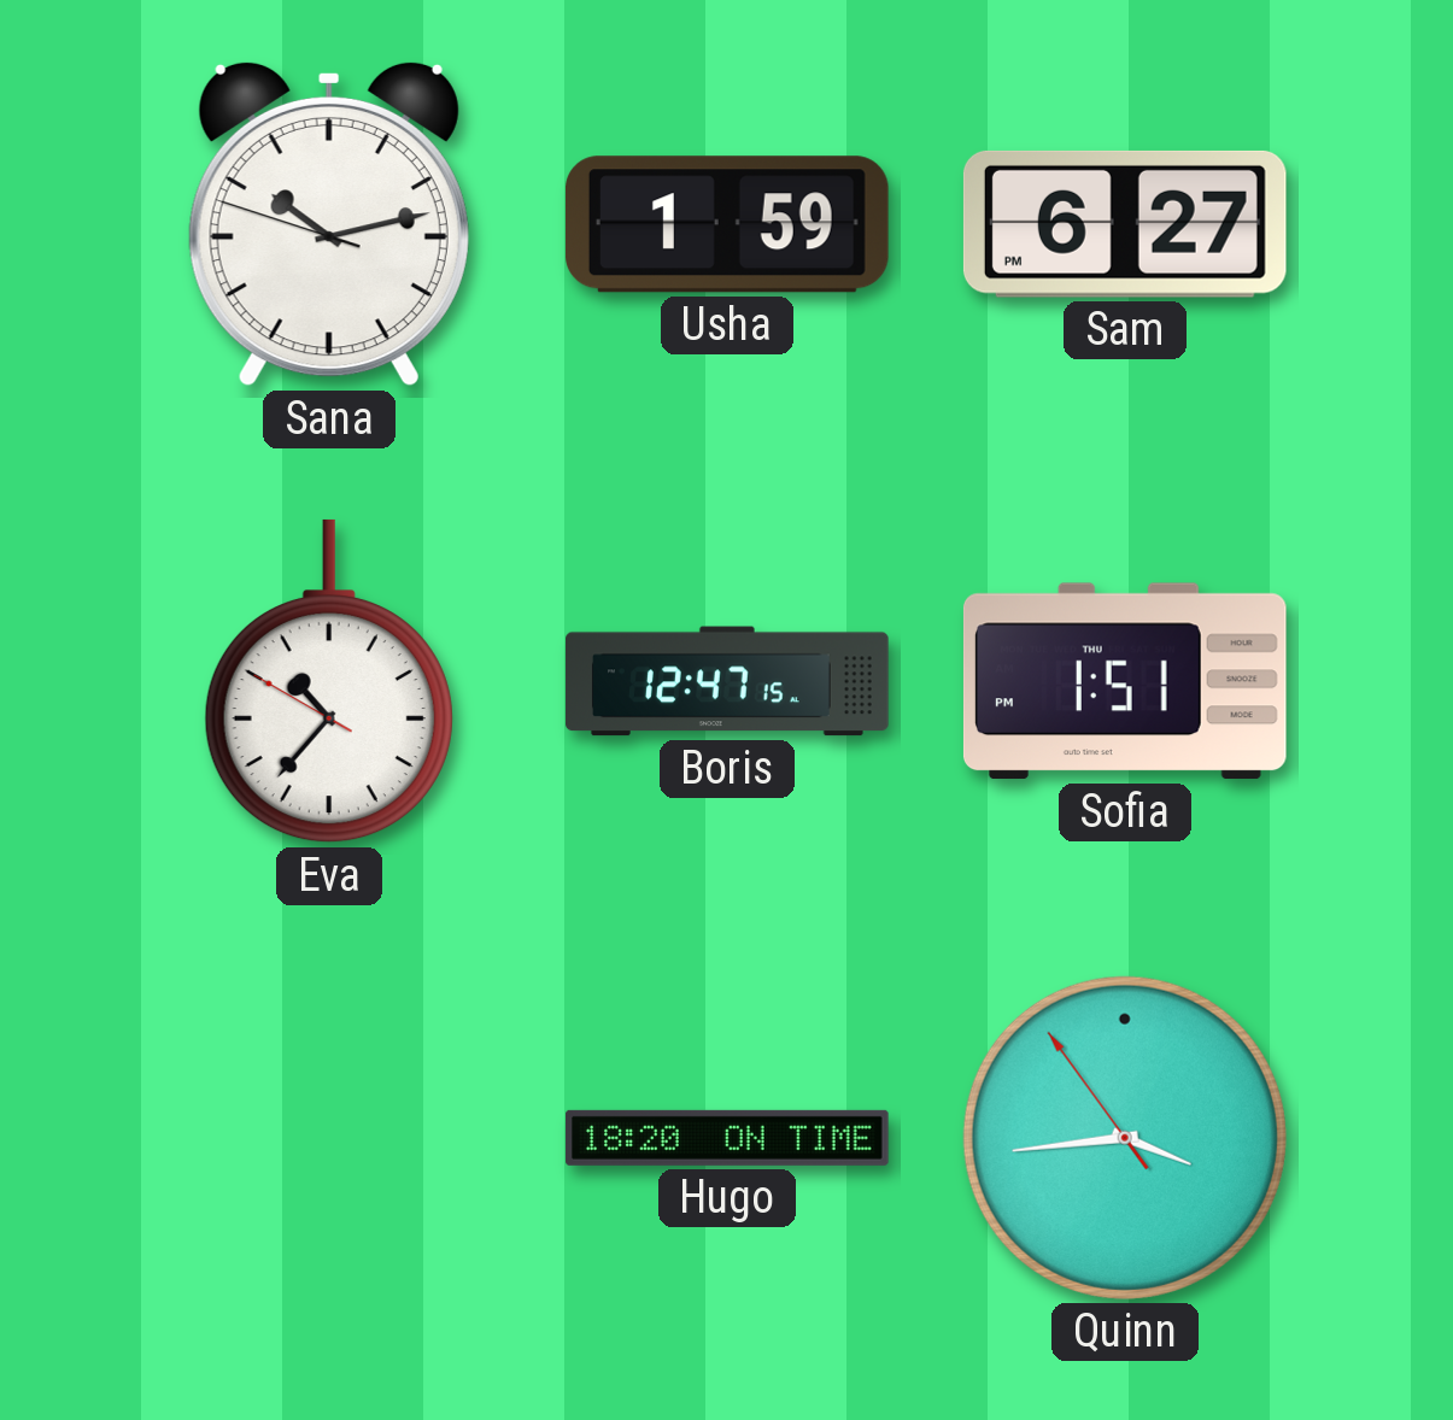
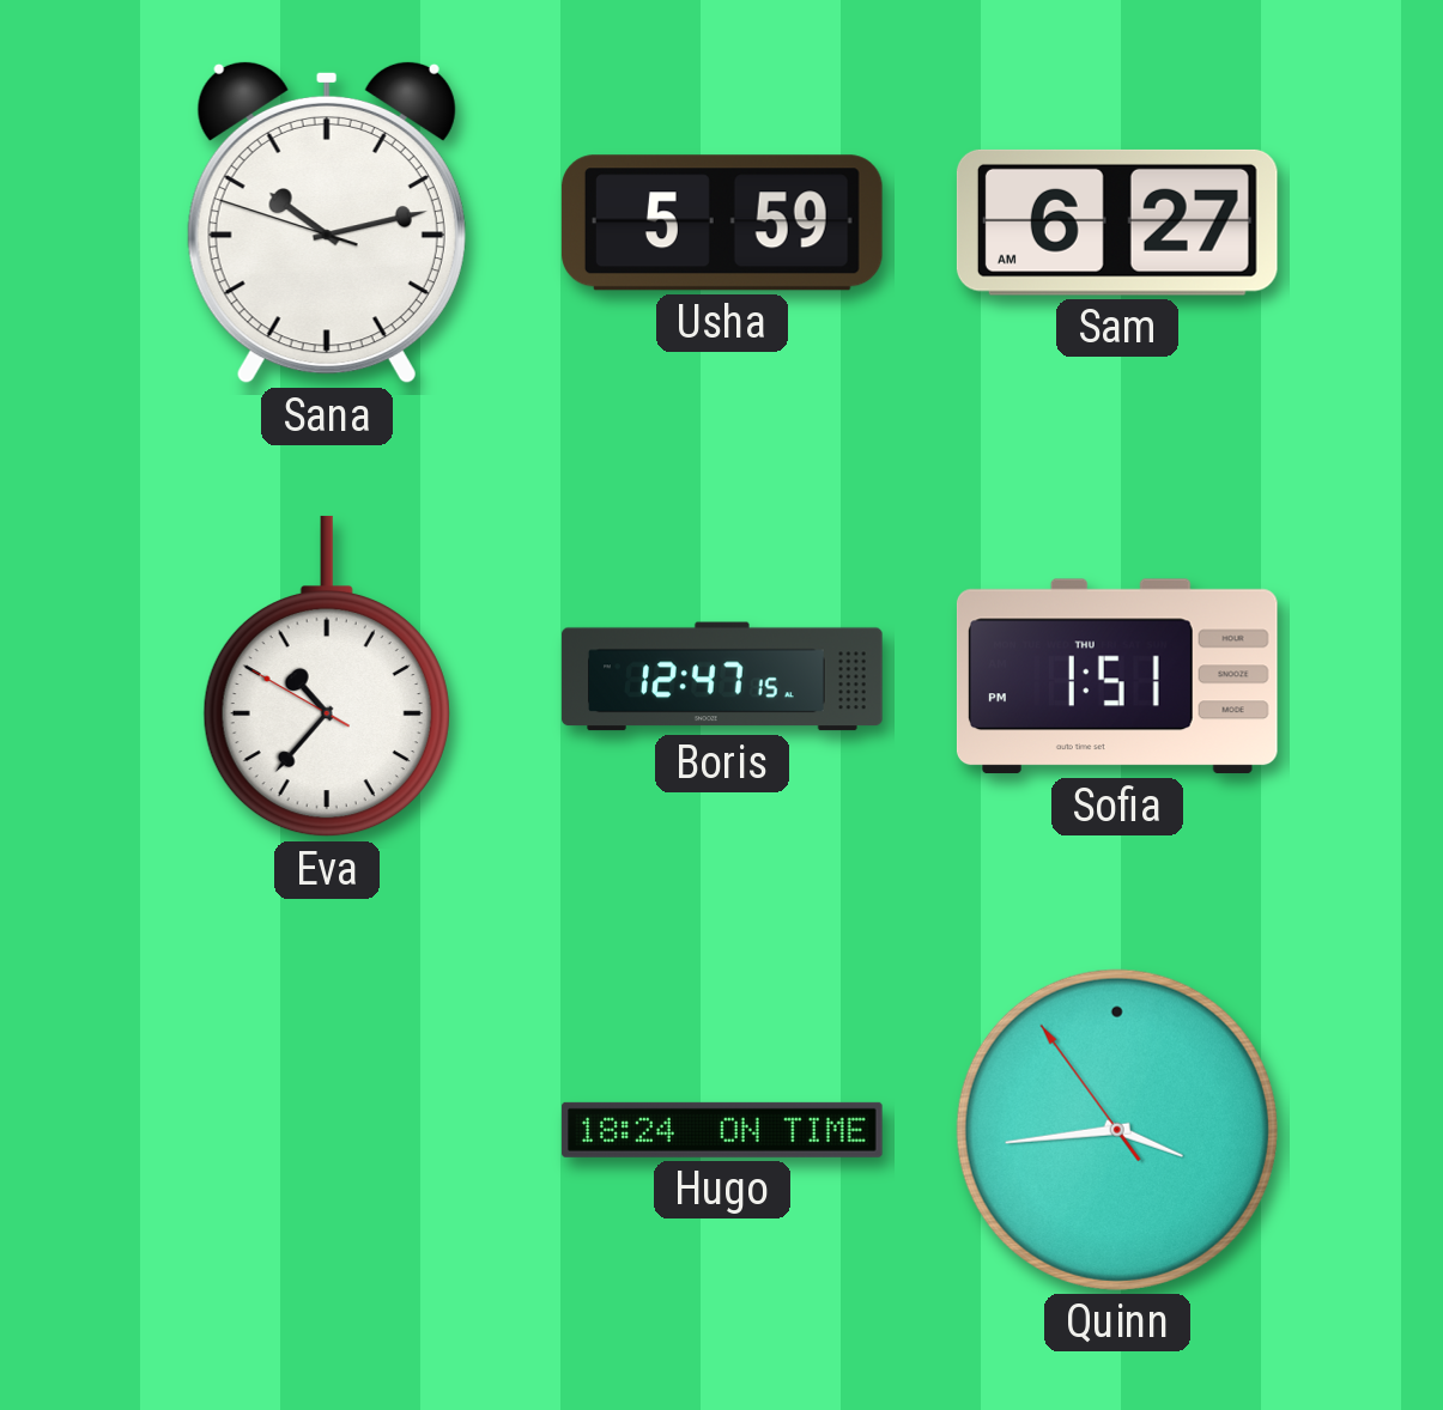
Usha: 1:59 -> 5:59
Sam: 6:27 PM -> 6:27 AM
Hugo: 18:20 -> 18:24
